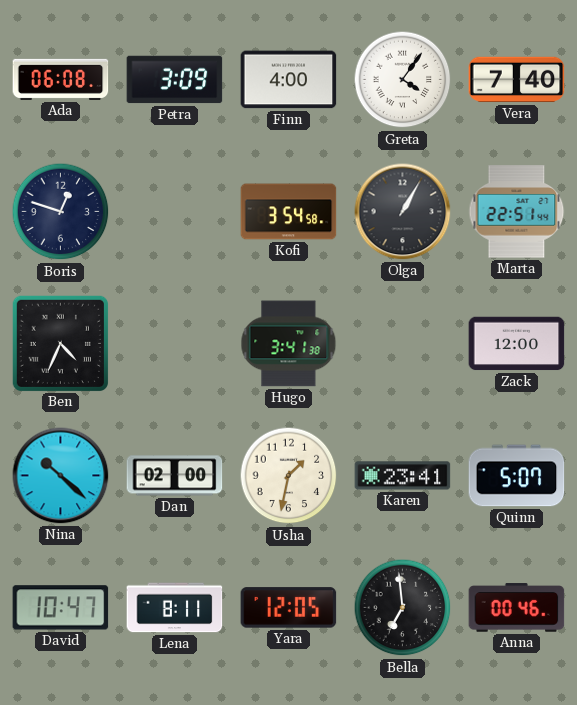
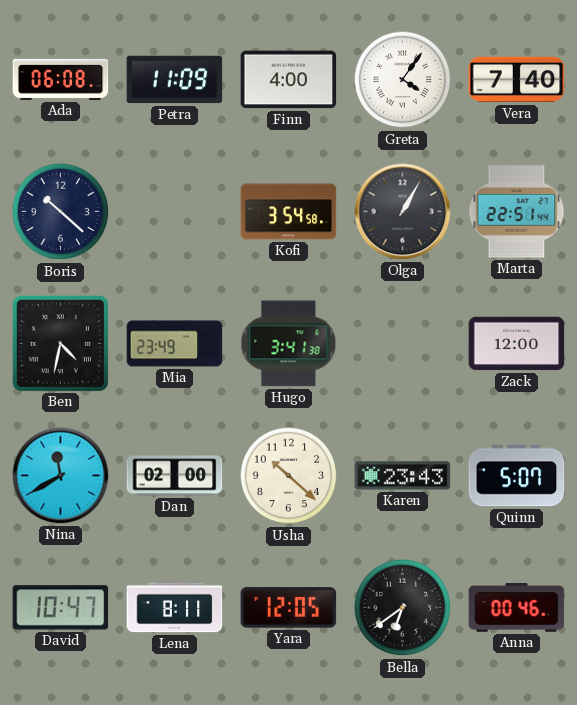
Petra: 3:09 -> 11:09
Boris: 12:48 -> 10:22
Ben: 4:34 -> 4:32
Mia: none -> 23:49
Nina: 10:22 -> 11:40
Usha: 1:32 -> 10:22
Karen: 23:41 -> 23:43
Bella: 6:59 -> 6:39
